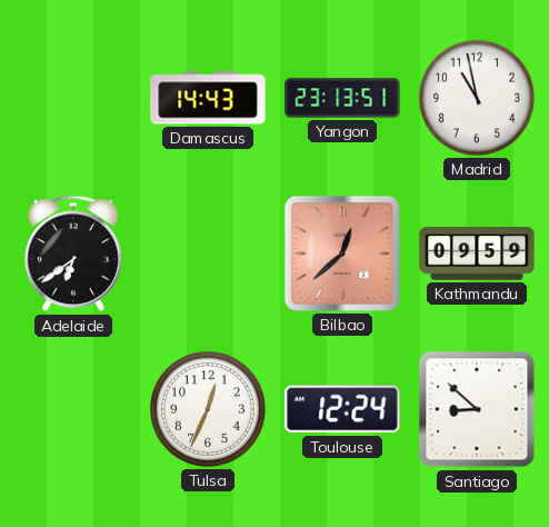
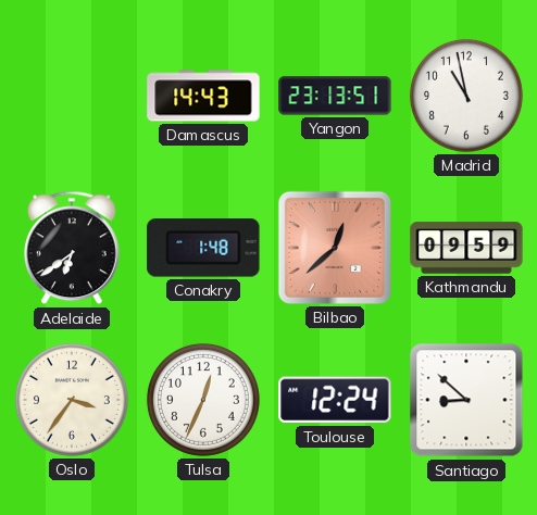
Conakry: none -> 1:48
Oslo: none -> 3:36
